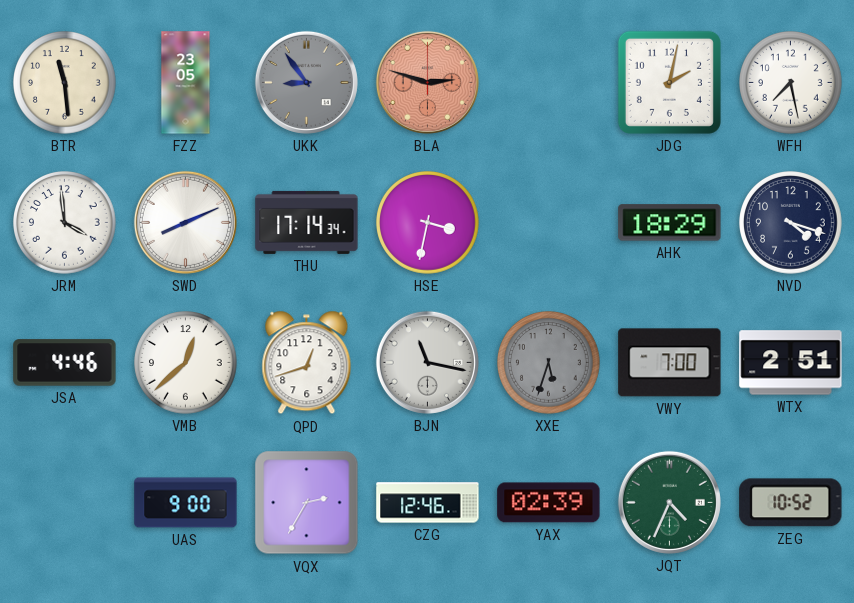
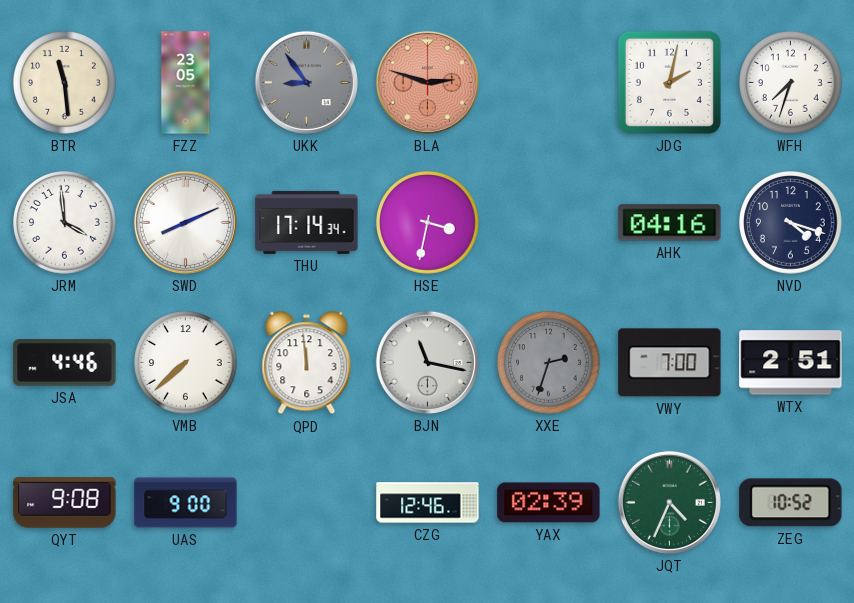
WFH: 7:28 -> 7:33
AHK: 18:29 -> 04:16
VMB: 12:38 -> 7:38
QPD: 12:42 -> 11:59
XXE: 5:33 -> 2:33
QYT: none -> 9:08
VQX: 2:35 -> none
